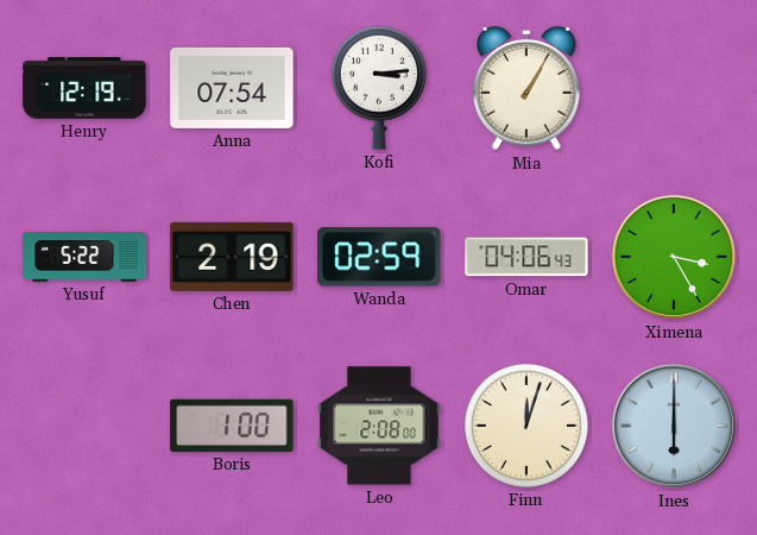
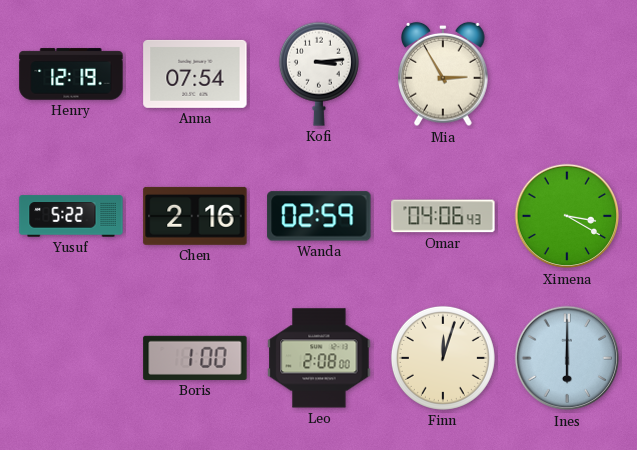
Mia: 1:05 -> 2:55
Chen: 2:19 -> 2:16
Ximena: 3:25 -> 3:20
